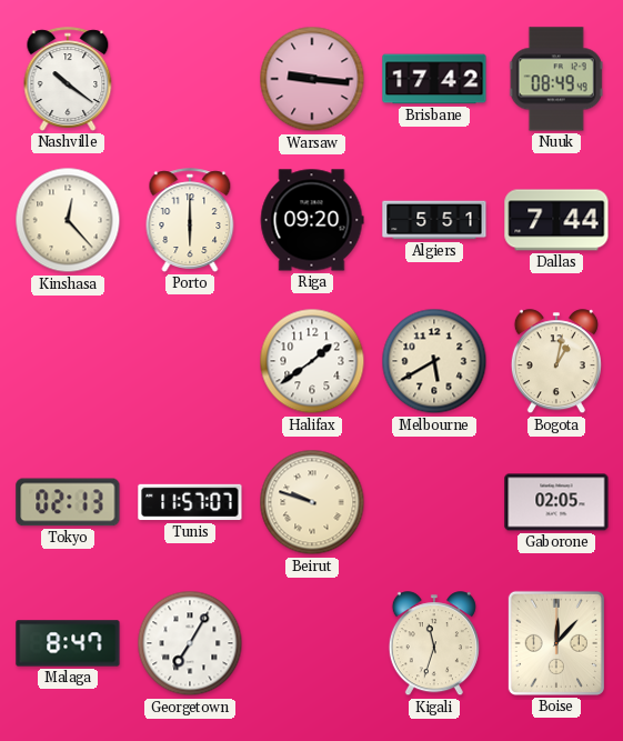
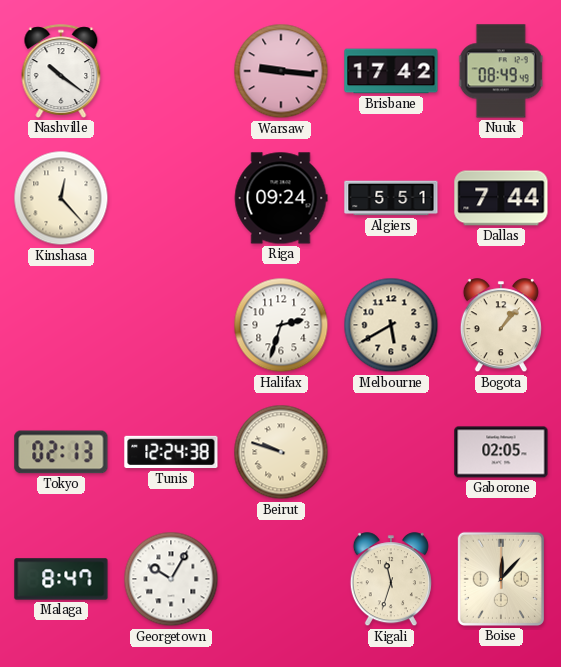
Porto: 6:00 -> none
Riga: 09:20 -> 09:24
Halifax: 1:39 -> 2:33
Bogota: 1:02 -> 1:07
Tunis: 11:57 -> 12:24
Georgetown: 7:05 -> 10:05
